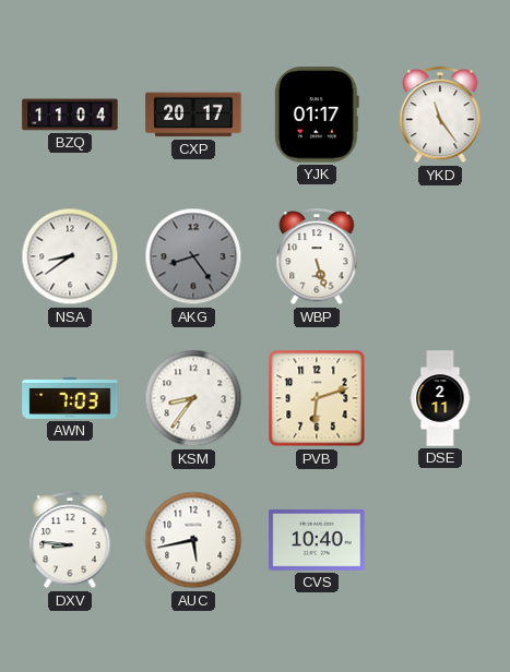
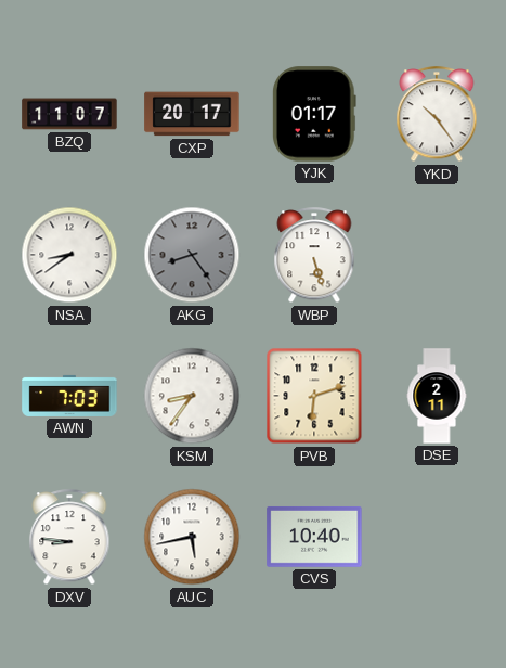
BZQ: 11:04 -> 11:07
YKD: 11:24 -> 10:24
